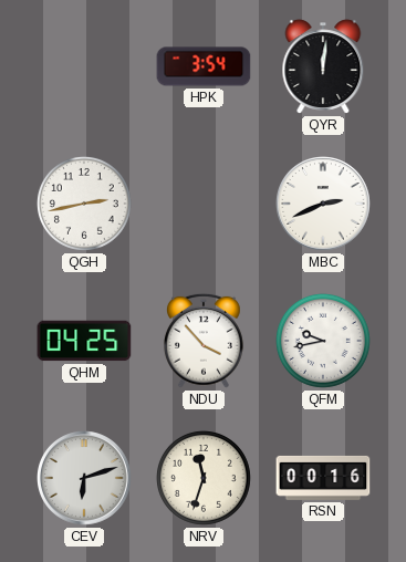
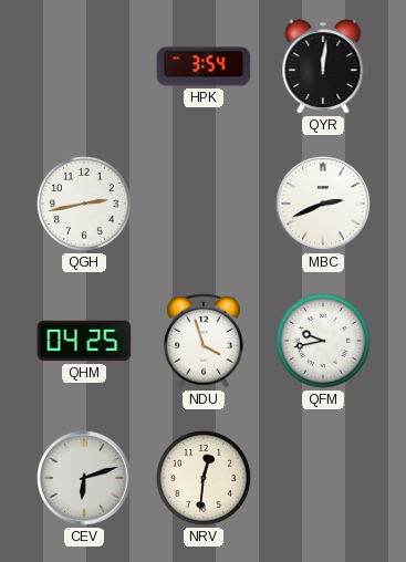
NDU: 3:53 -> 3:57
NRV: 11:33 -> 12:31
RSN: 00:16 -> none
